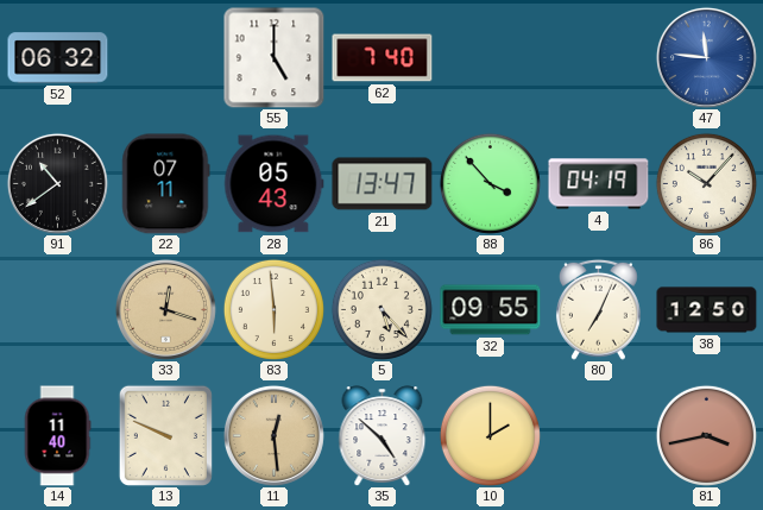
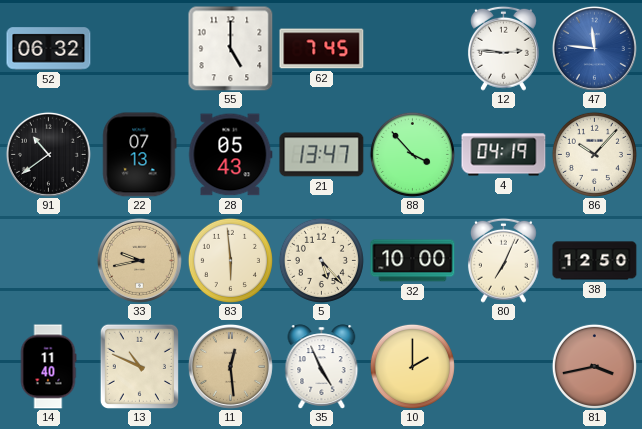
62: 7:40 -> 7:45
12: none -> 2:46
22: 07:11 -> 07:13
33: 12:18 -> 9:43
32: 09:55 -> 10:00
13: 9:49 -> 10:49
35: 4:52 -> 4:56
